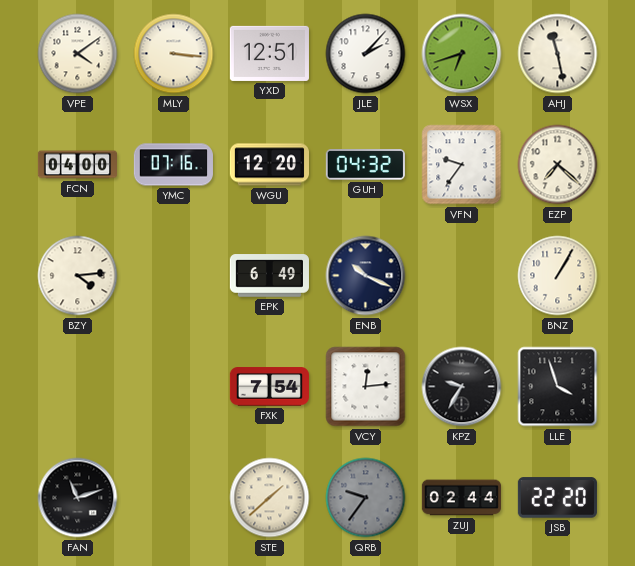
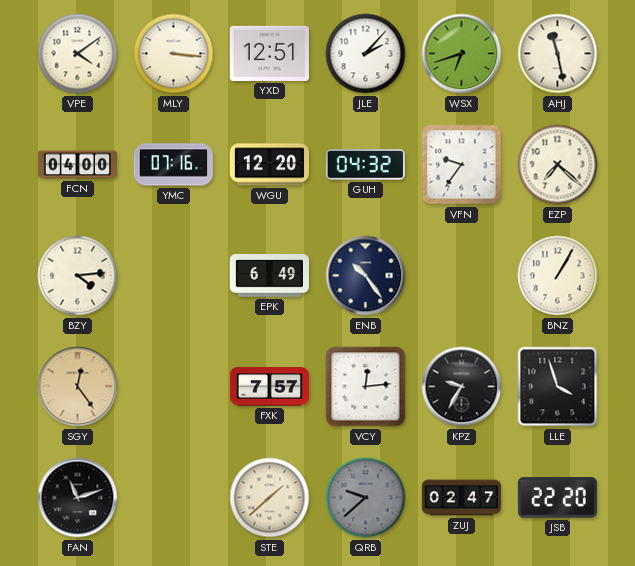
ENB: 10:19 -> 10:24
SGY: none -> 12:24
FXK: 7:54 -> 7:57
QRB: 9:36 -> 9:38
ZUJ: 02:44 -> 02:47
